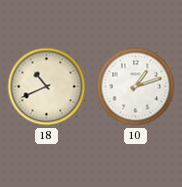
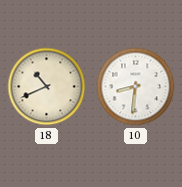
10: 1:12 -> 8:31
